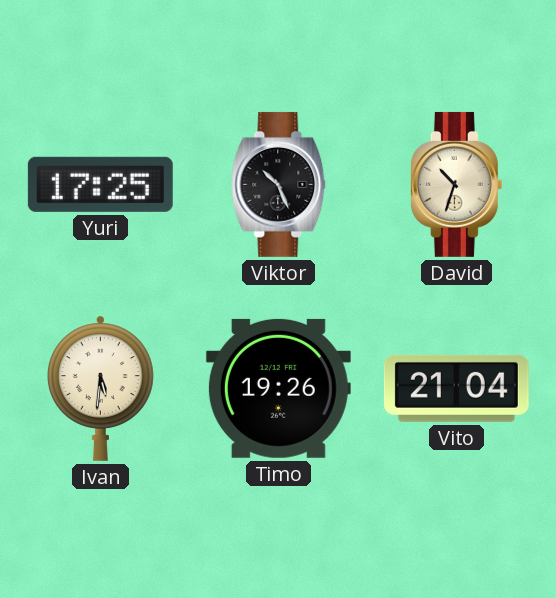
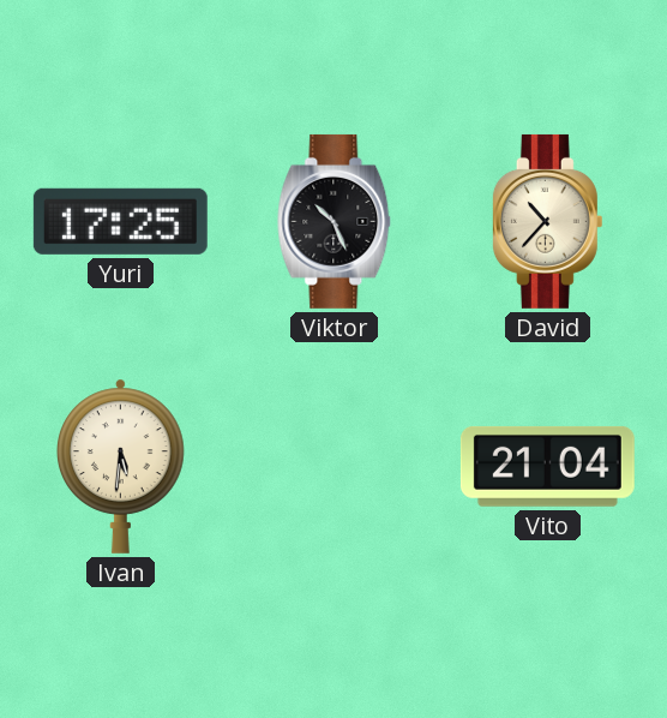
David: 10:33 -> 10:37
Timo: 19:26 -> none
